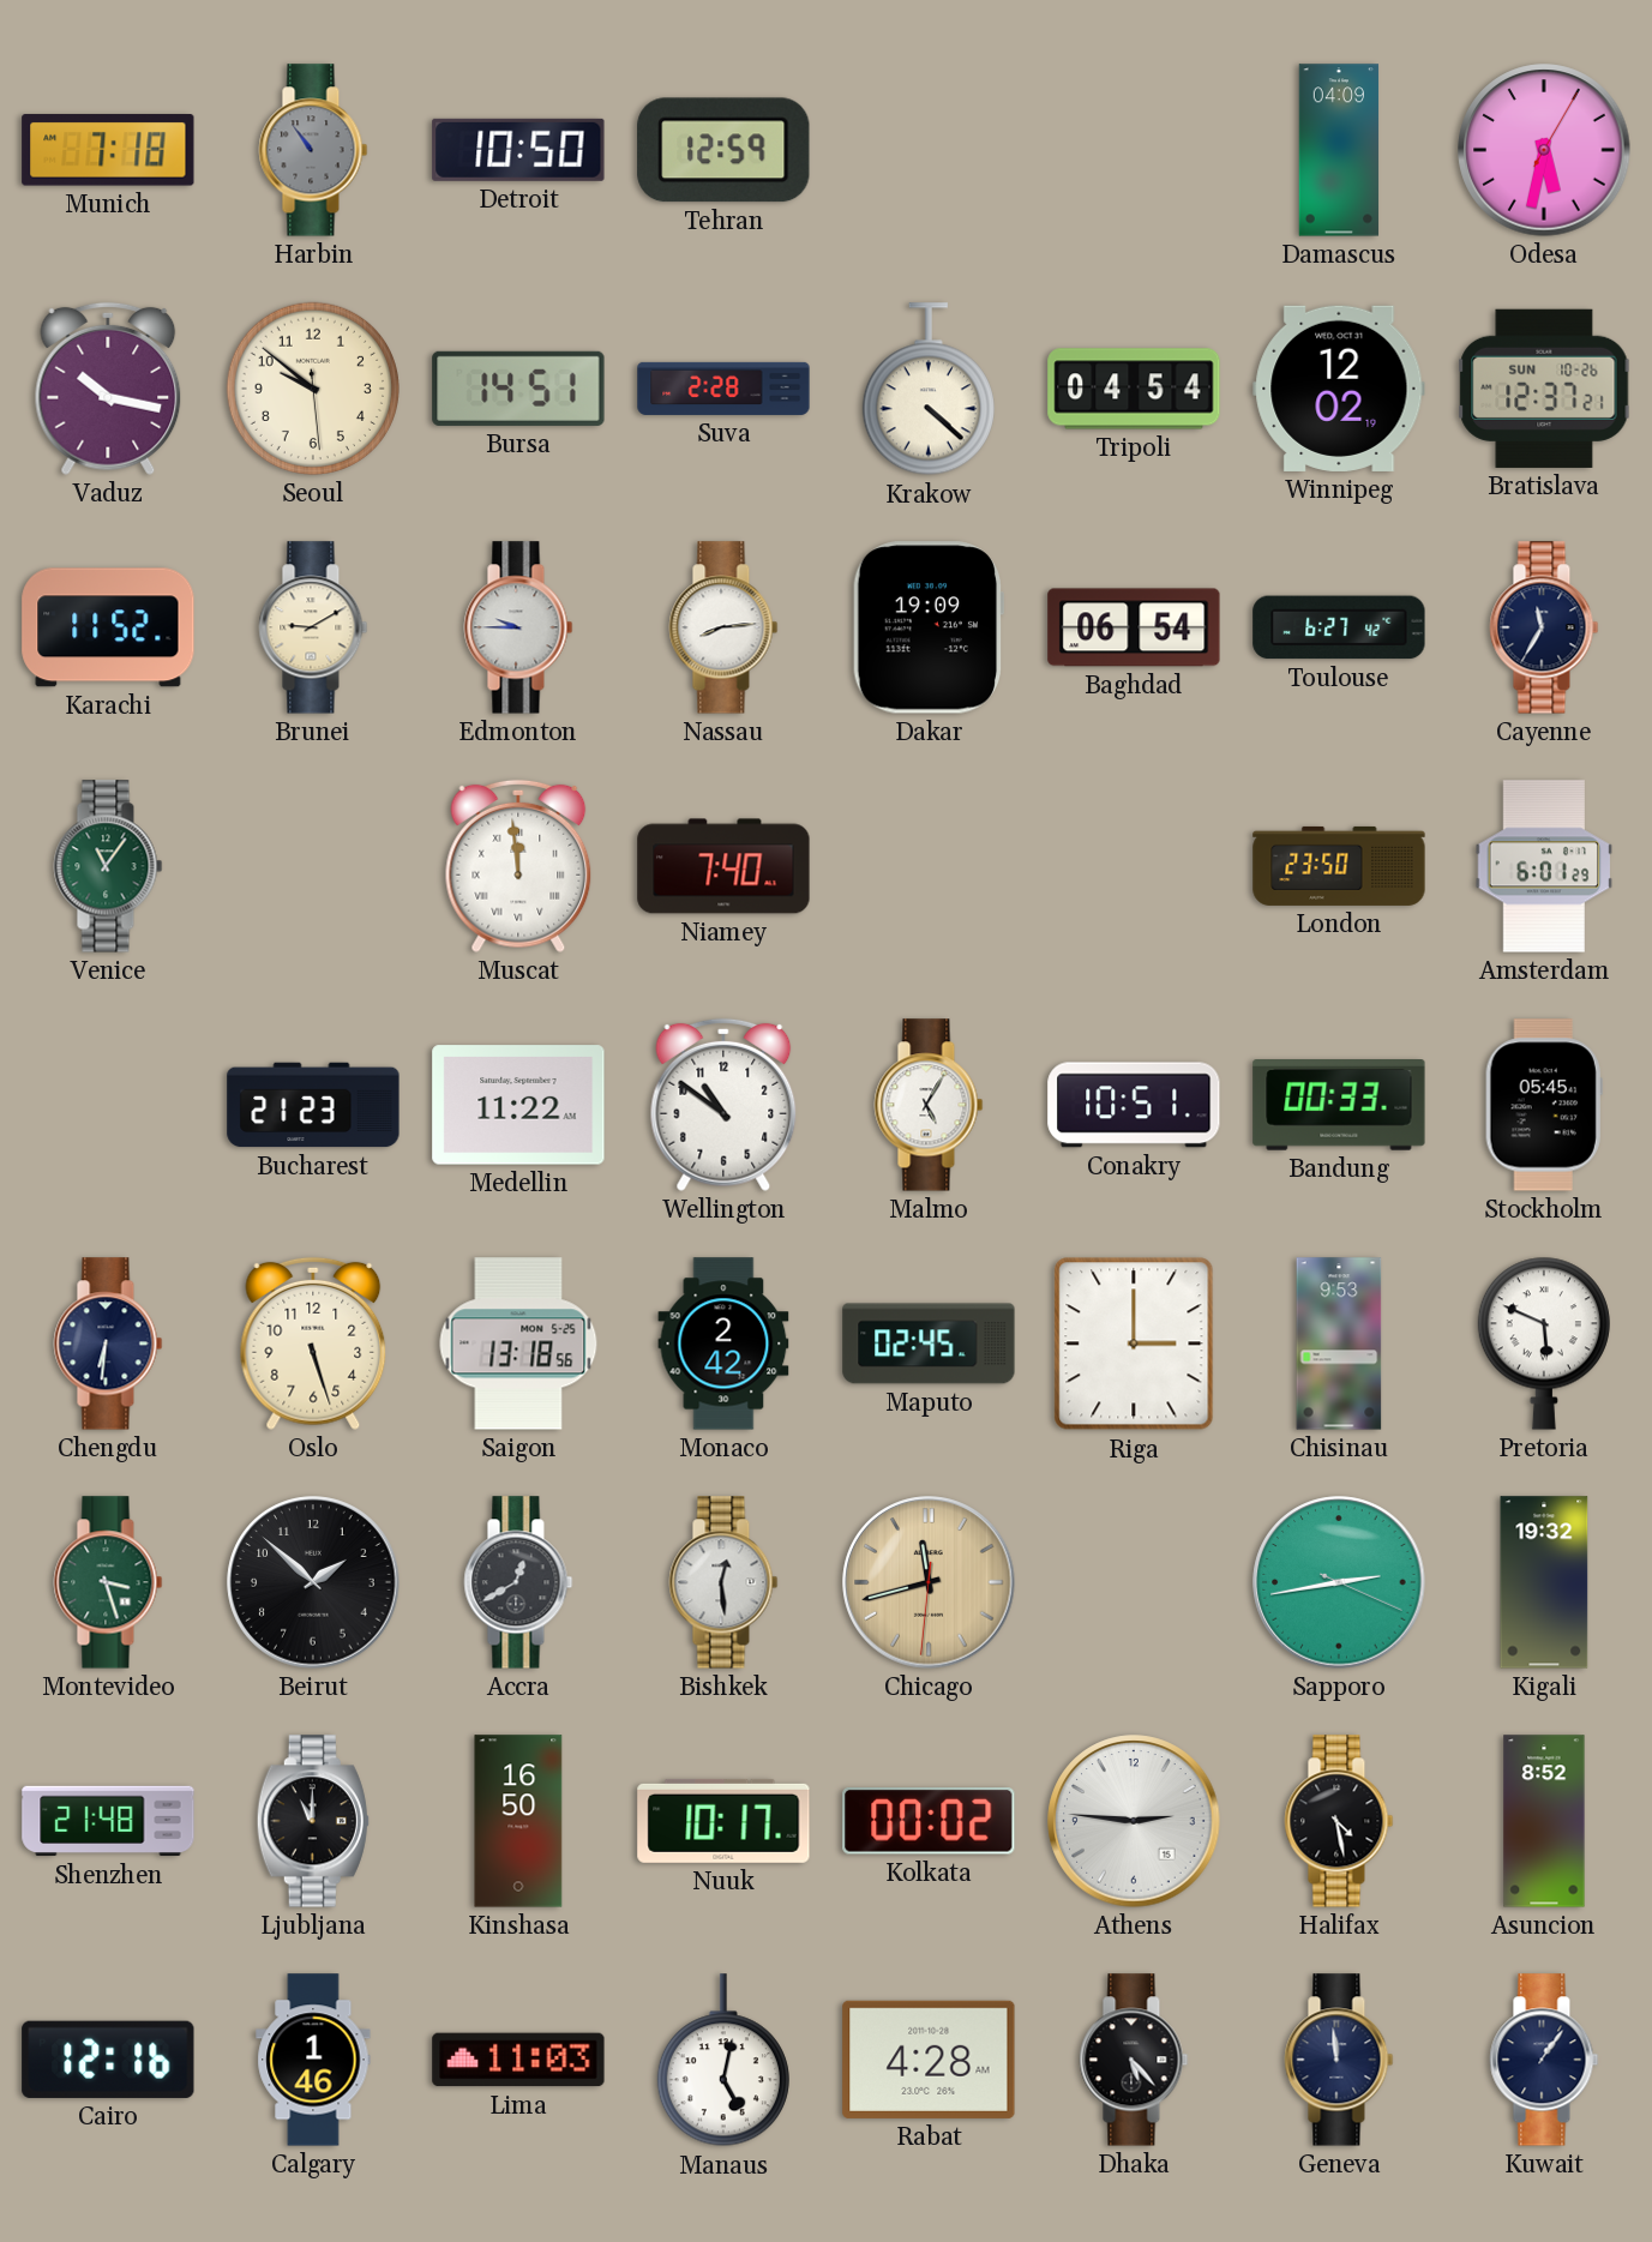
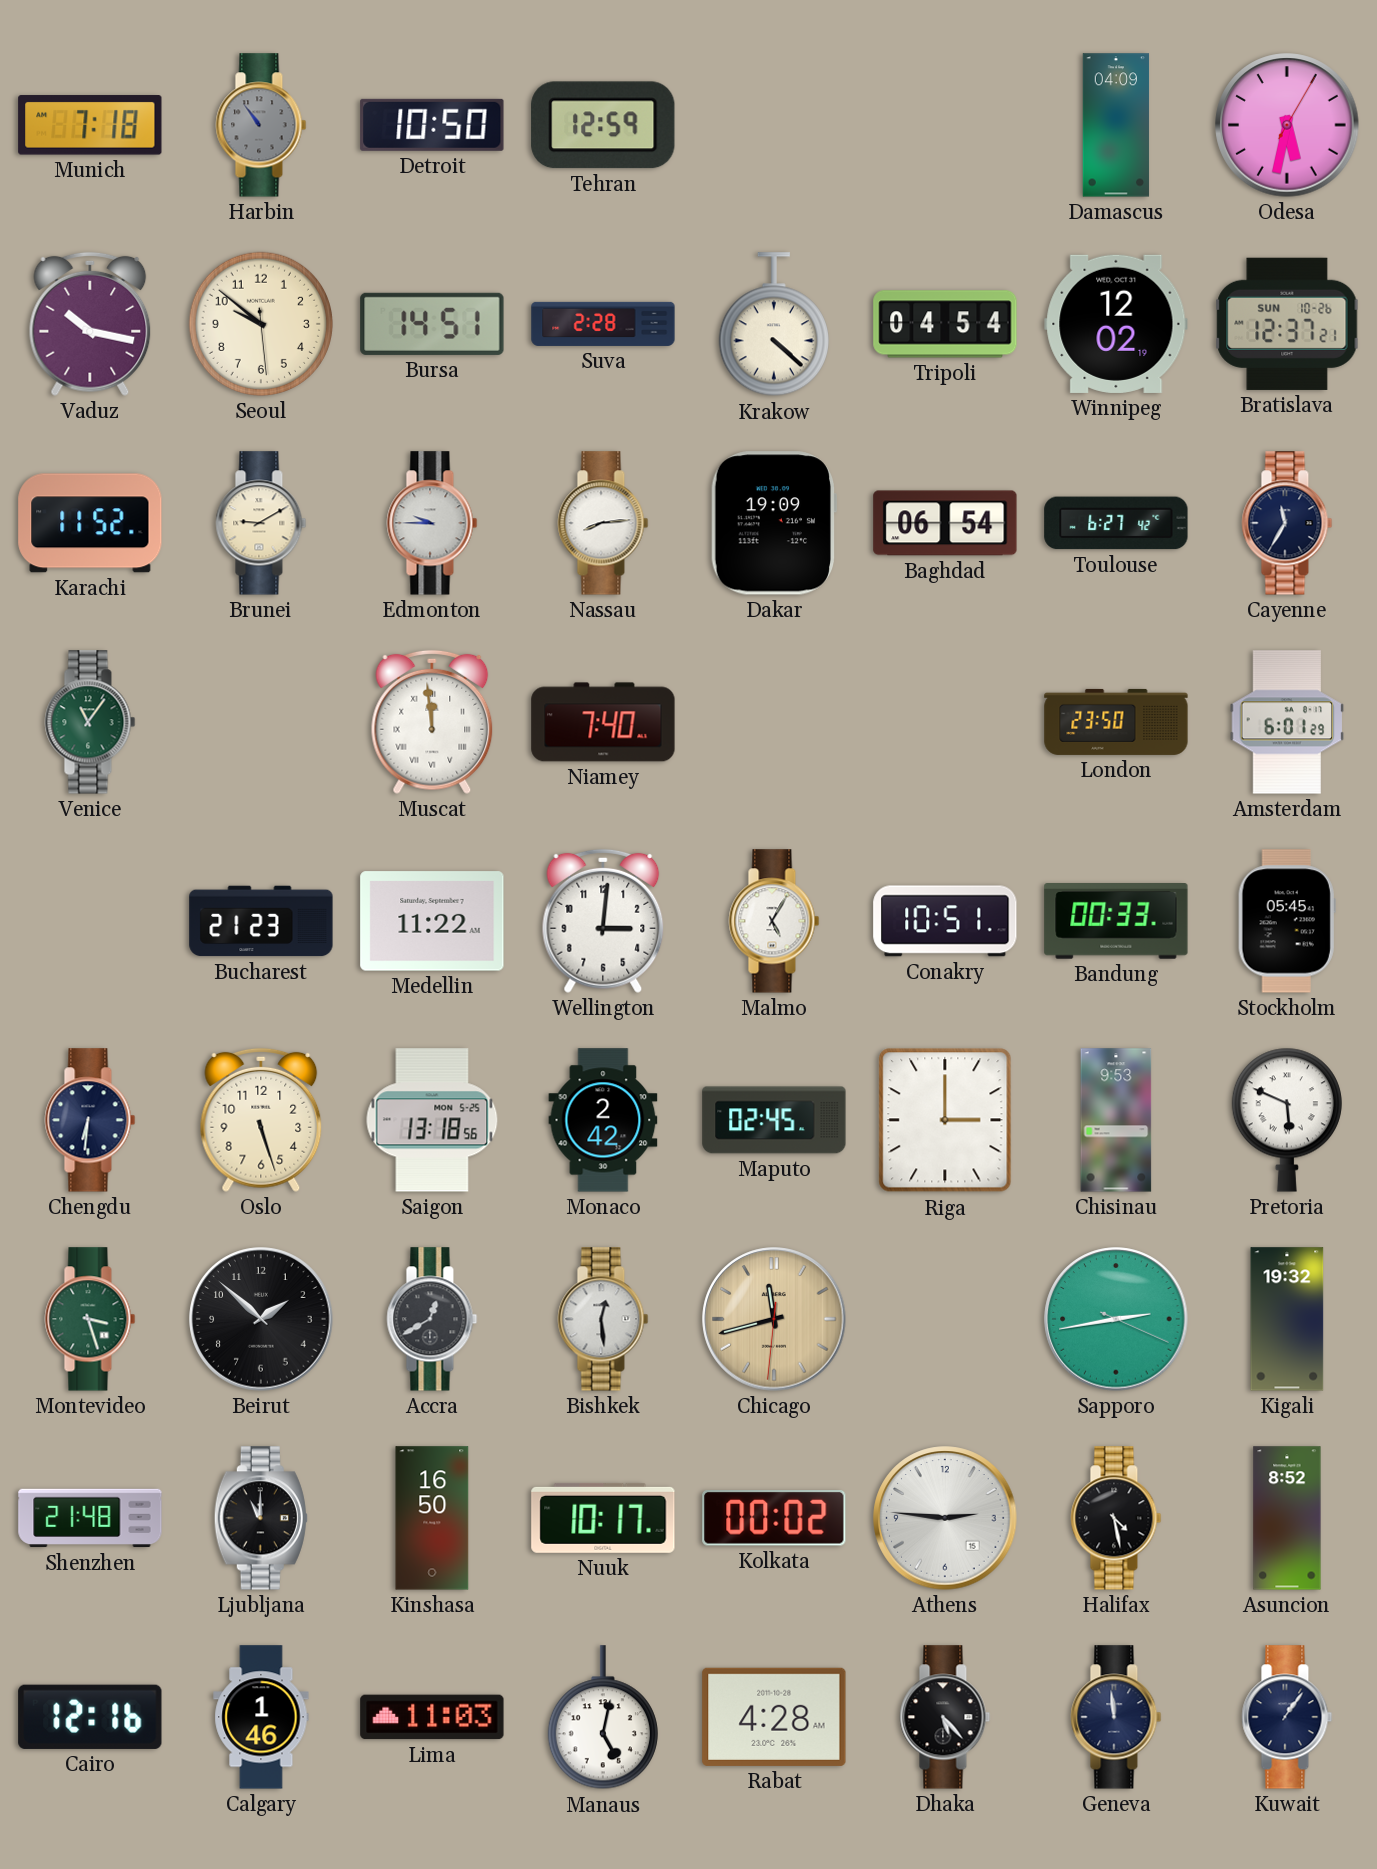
Wellington: 10:51 -> 3:01
